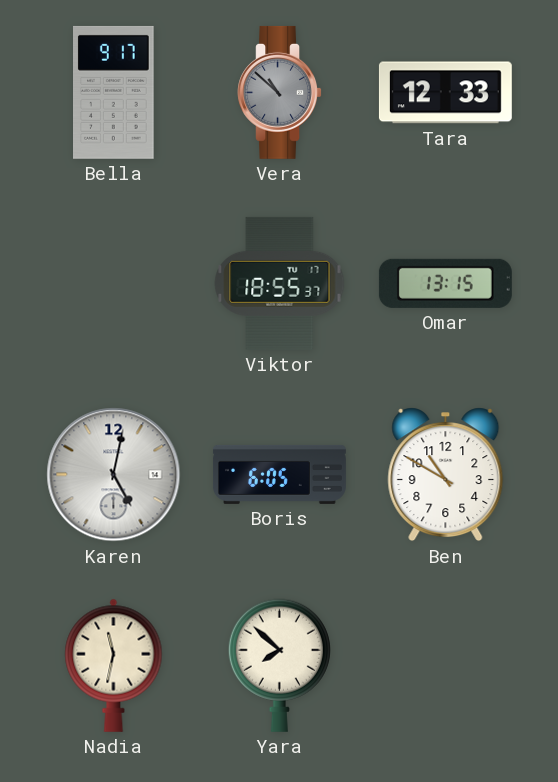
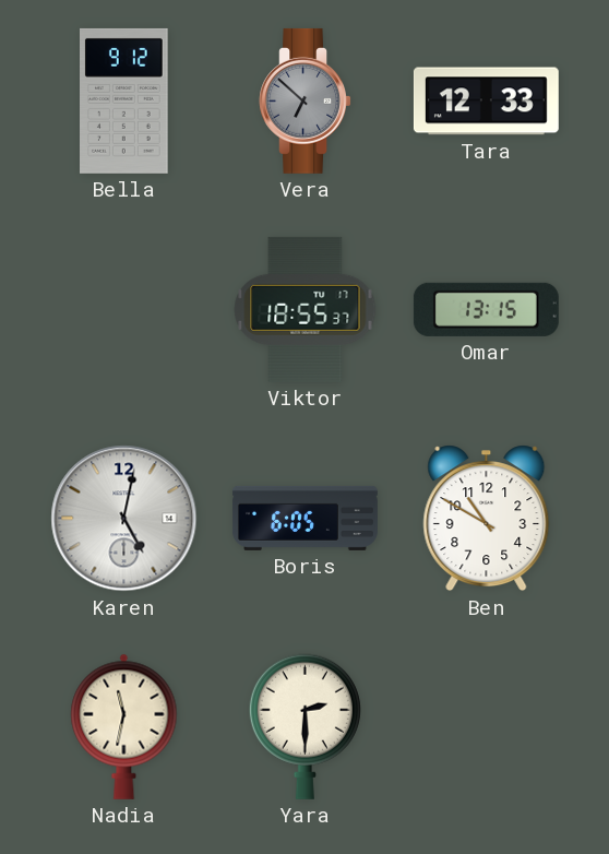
Bella: 9:17 -> 9:12
Vera: 10:52 -> 6:52
Yara: 7:52 -> 2:30
